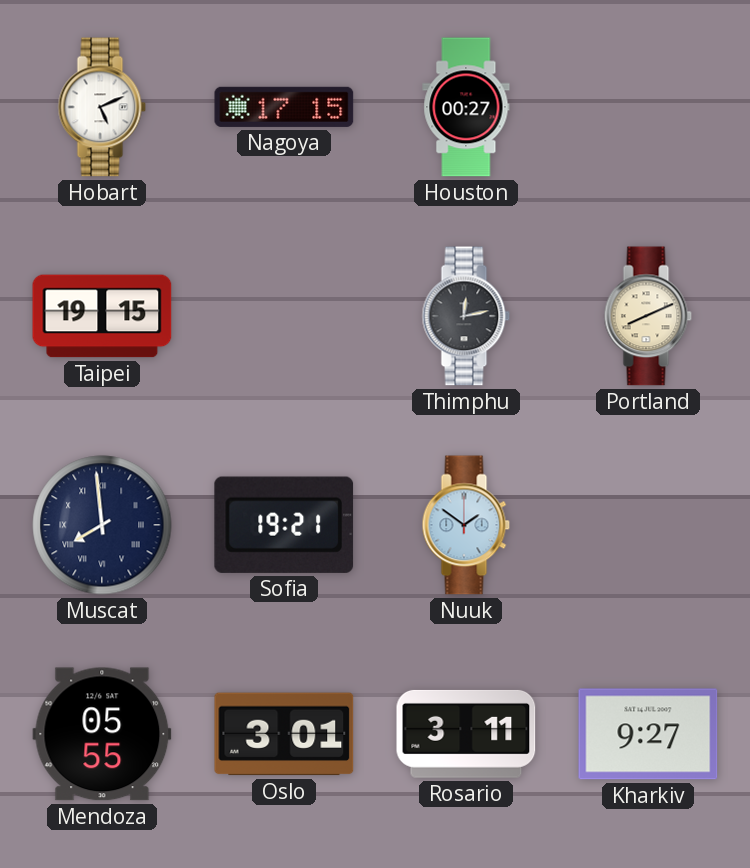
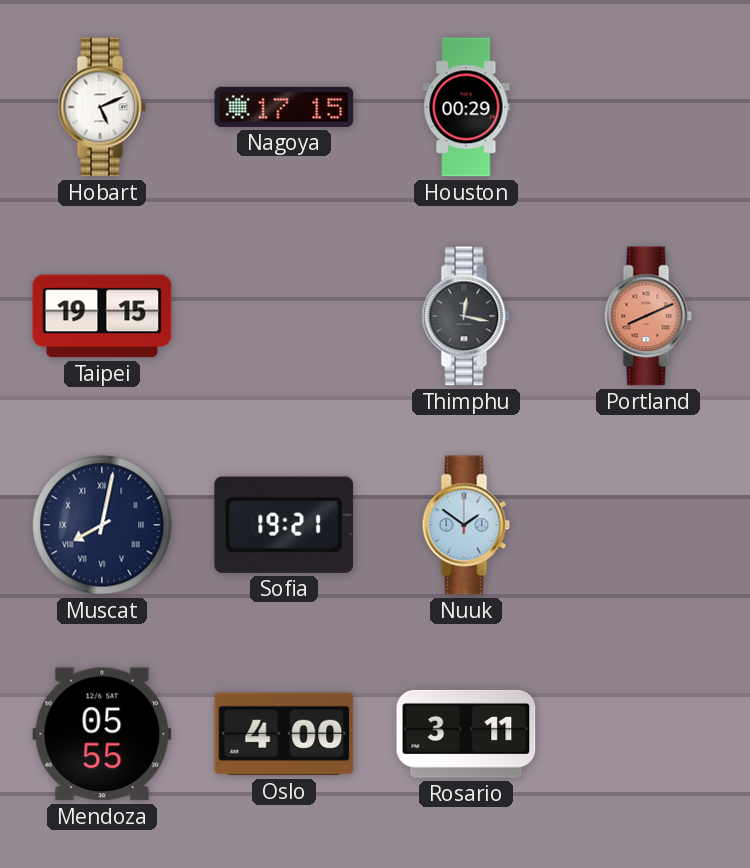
Houston: 00:27 -> 00:29
Thimphu: 12:13 -> 12:17
Portland dial: cream -> salmon
Muscat: 7:59 -> 8:02
Oslo: 3:01 -> 4:00
Kharkiv: 9:27 -> none
